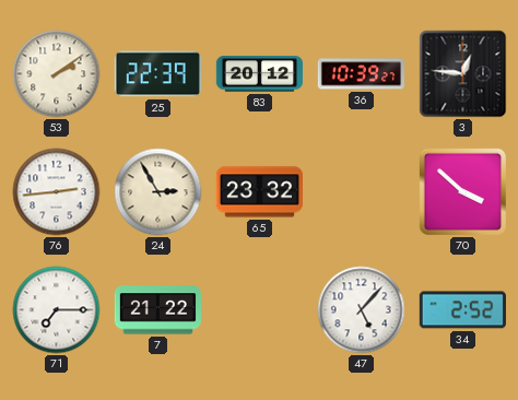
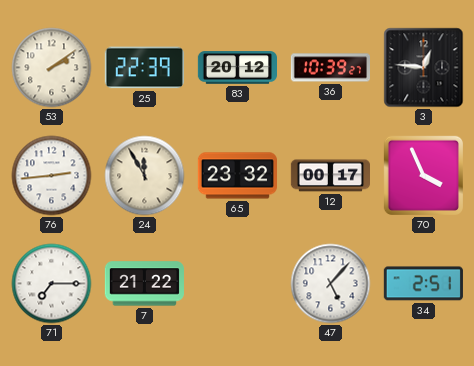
24: 2:55 -> 11:55
12: none -> 00:17
70: 3:52 -> 3:56
34: 2:52 -> 2:51
